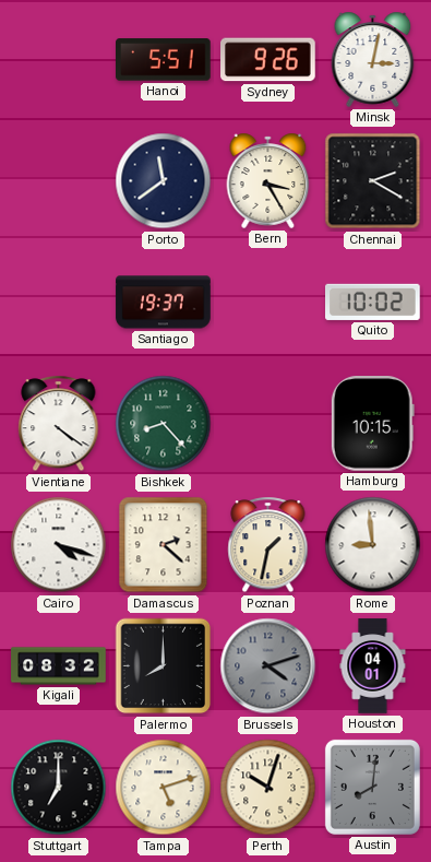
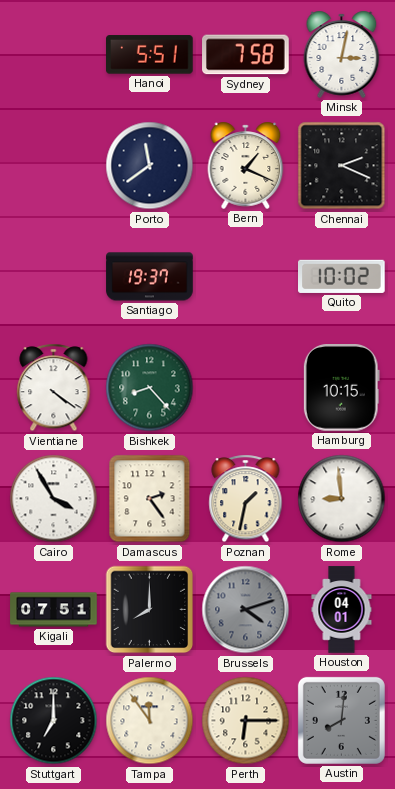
Sydney: 9:26 -> 7:58
Bern: 3:25 -> 1:19
Chennai: 2:20 -> 2:19
Cairo: 4:18 -> 3:55
Damascus: 2:22 -> 2:24
Kigali: 08:32 -> 07:51
Tampa: 5:12 -> 11:54
Perth: 10:03 -> 6:15
